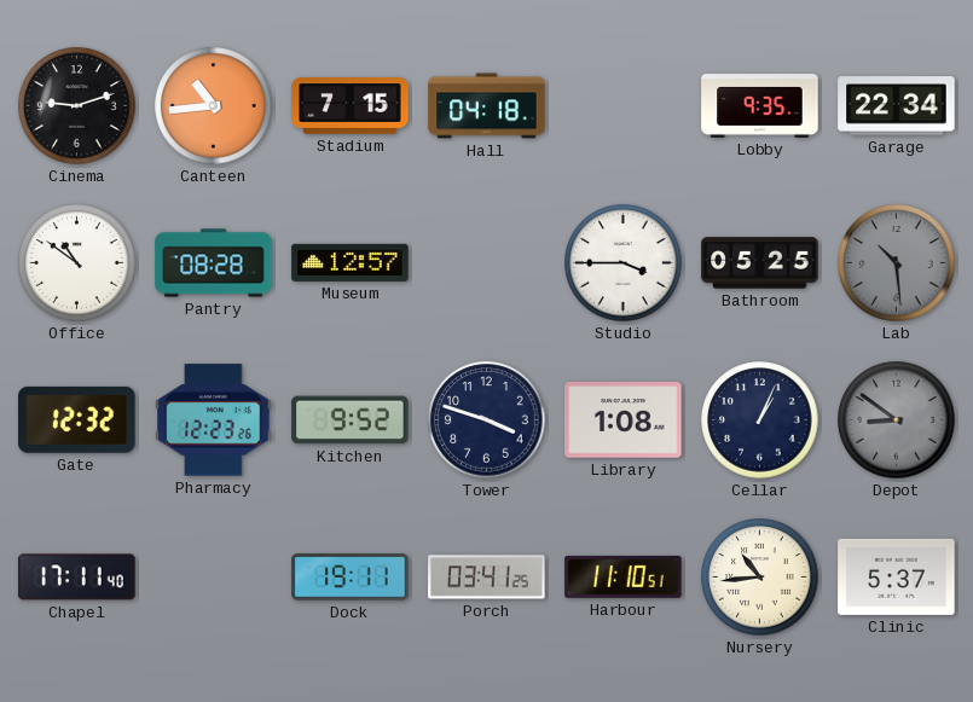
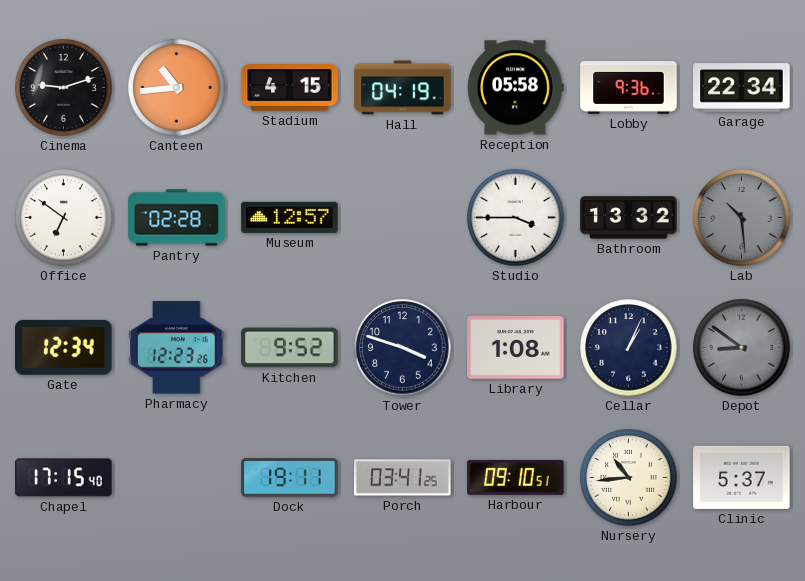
Stadium: 7:15 -> 4:15
Hall: 04:18 -> 04:19
Reception: none -> 05:58
Lobby: 9:35 -> 9:36
Office: 10:51 -> 6:51
Pantry: 08:28 -> 02:28
Bathroom: 05:25 -> 13:32
Gate: 12:32 -> 12:34
Chapel: 17:11 -> 17:15
Harbour: 11:10 -> 09:10
